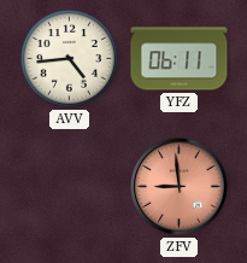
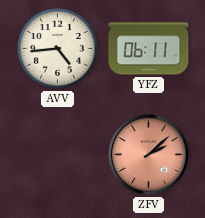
ZFV: 8:59 -> 2:08
